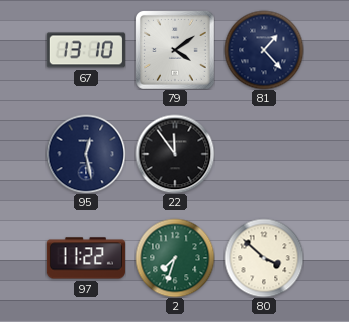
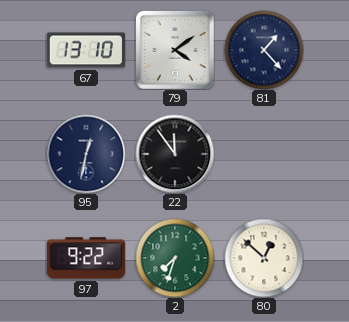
95: 12:28 -> 12:32
97: 11:22 -> 9:22
80: 3:52 -> 12:52
